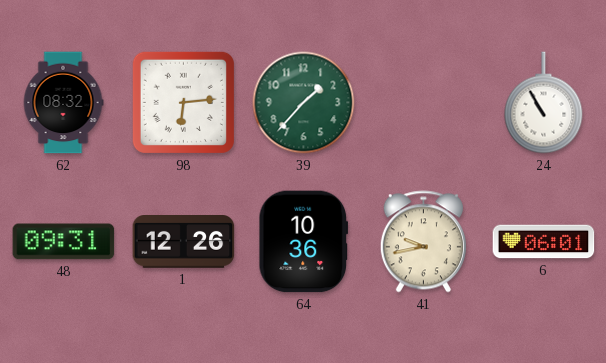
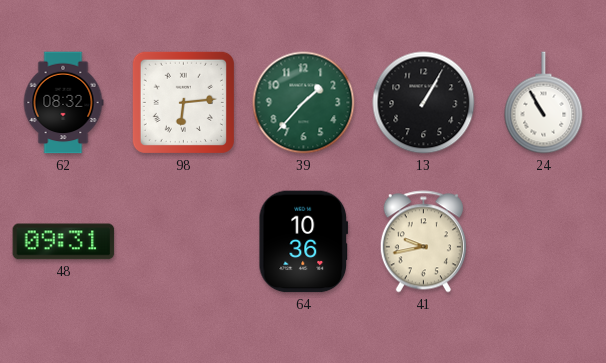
13: none -> 1:05
1: 12:26 -> none
6: 06:01 -> none
